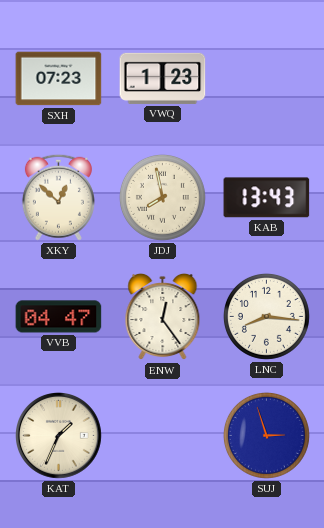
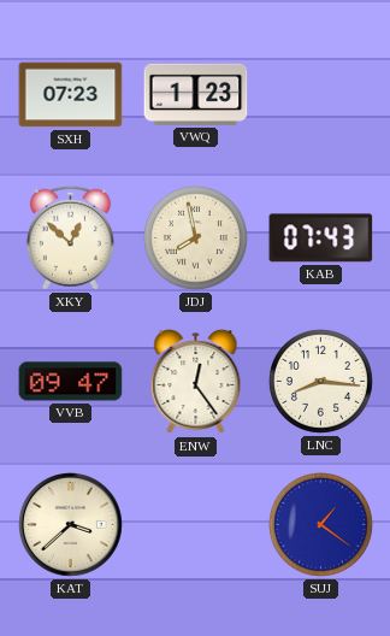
KAB: 13:43 -> 07:43
VVB: 04:47 -> 09:47
KAT: 1:34 -> 3:38
SUJ: 2:57 -> 1:21
